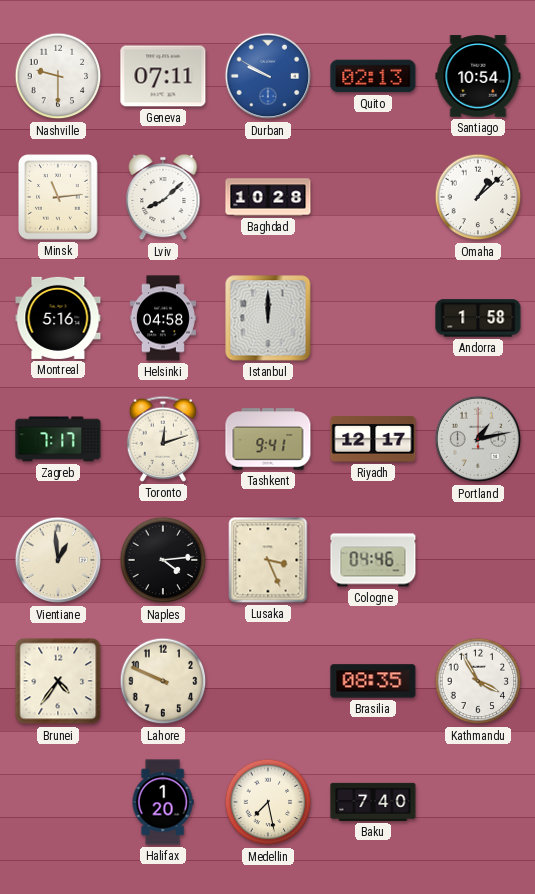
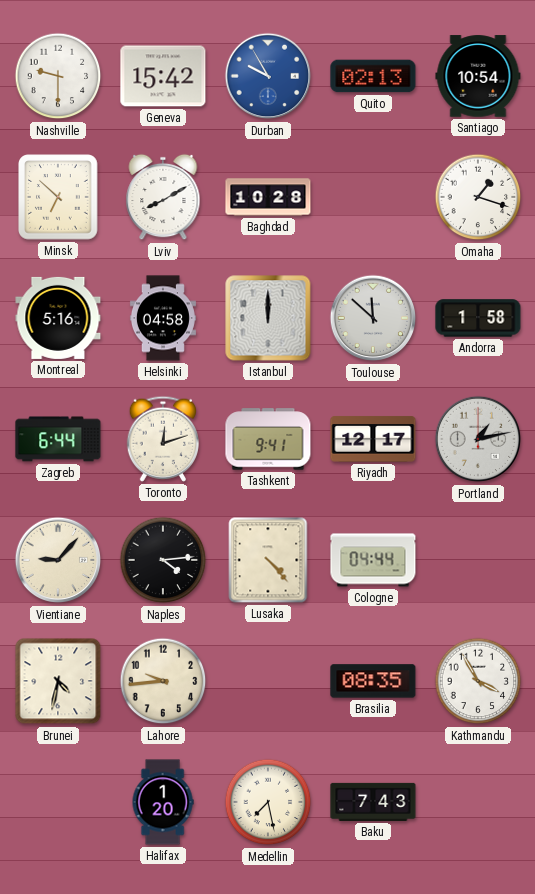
Geneva: 07:11 -> 15:42
Durban: 9:50 -> 9:55
Minsk: 11:14 -> 6:52
Lviv: 8:08 -> 8:10
Omaha: 1:08 -> 1:18
Toulouse: none -> 11:52
Zagreb: 7:17 -> 6:44
Vientiane: 12:59 -> 9:07
Lusaka: 3:26 -> 4:23
Cologne: 04:46 -> 04:44
Brunei: 4:36 -> 4:32
Lahore: 9:49 -> 9:44
Baku: 7:40 -> 7:43
